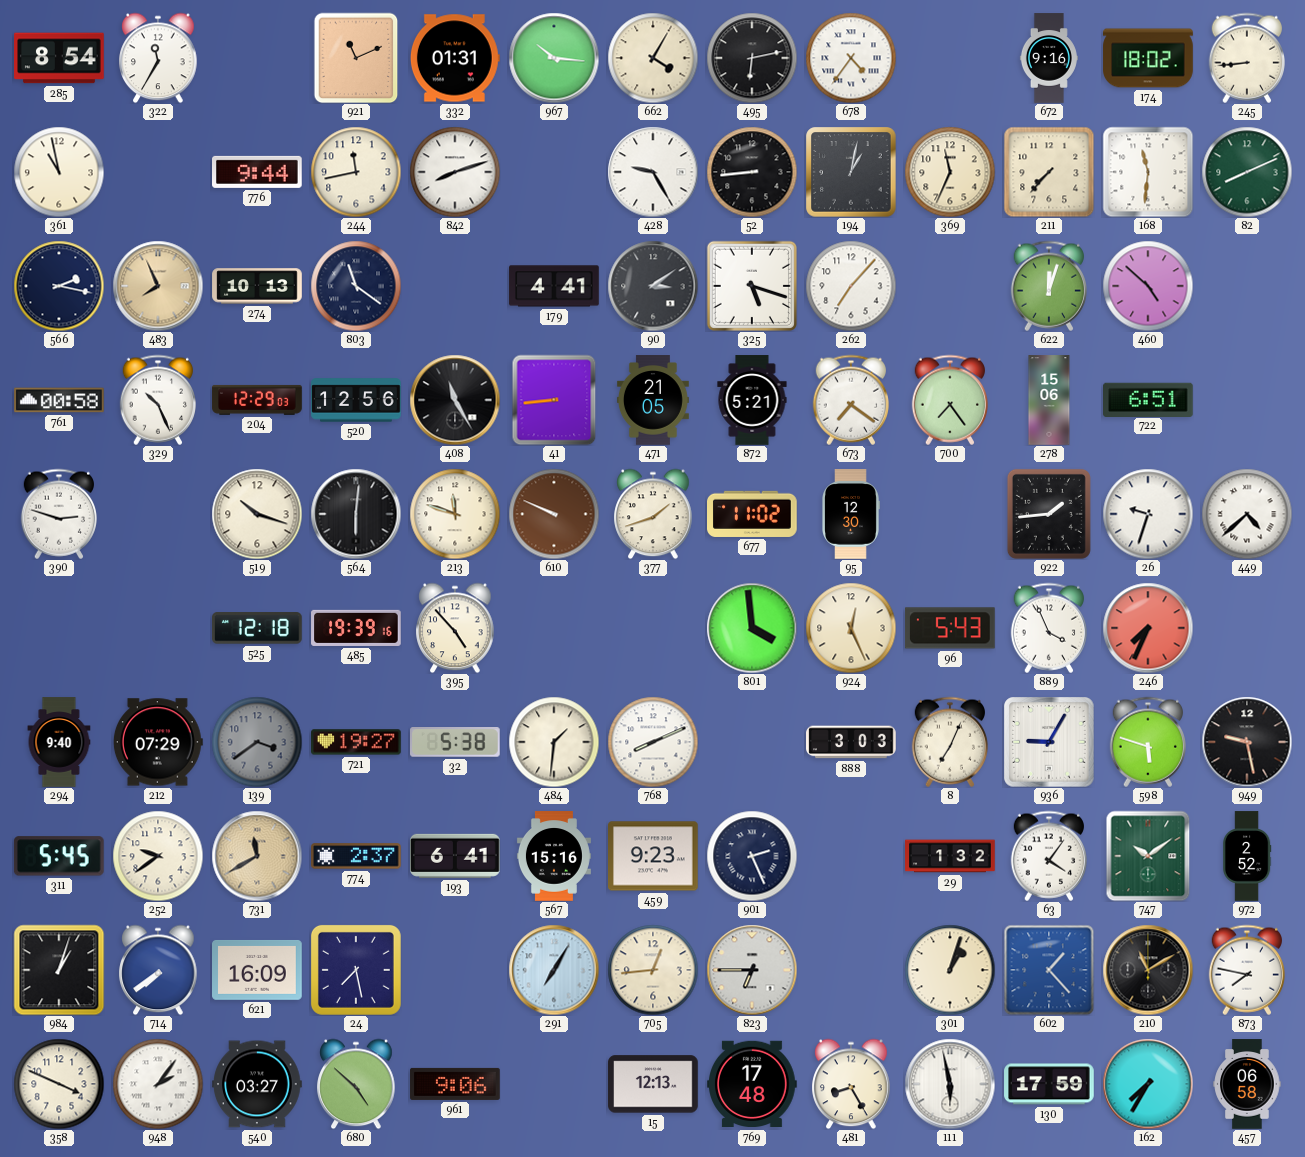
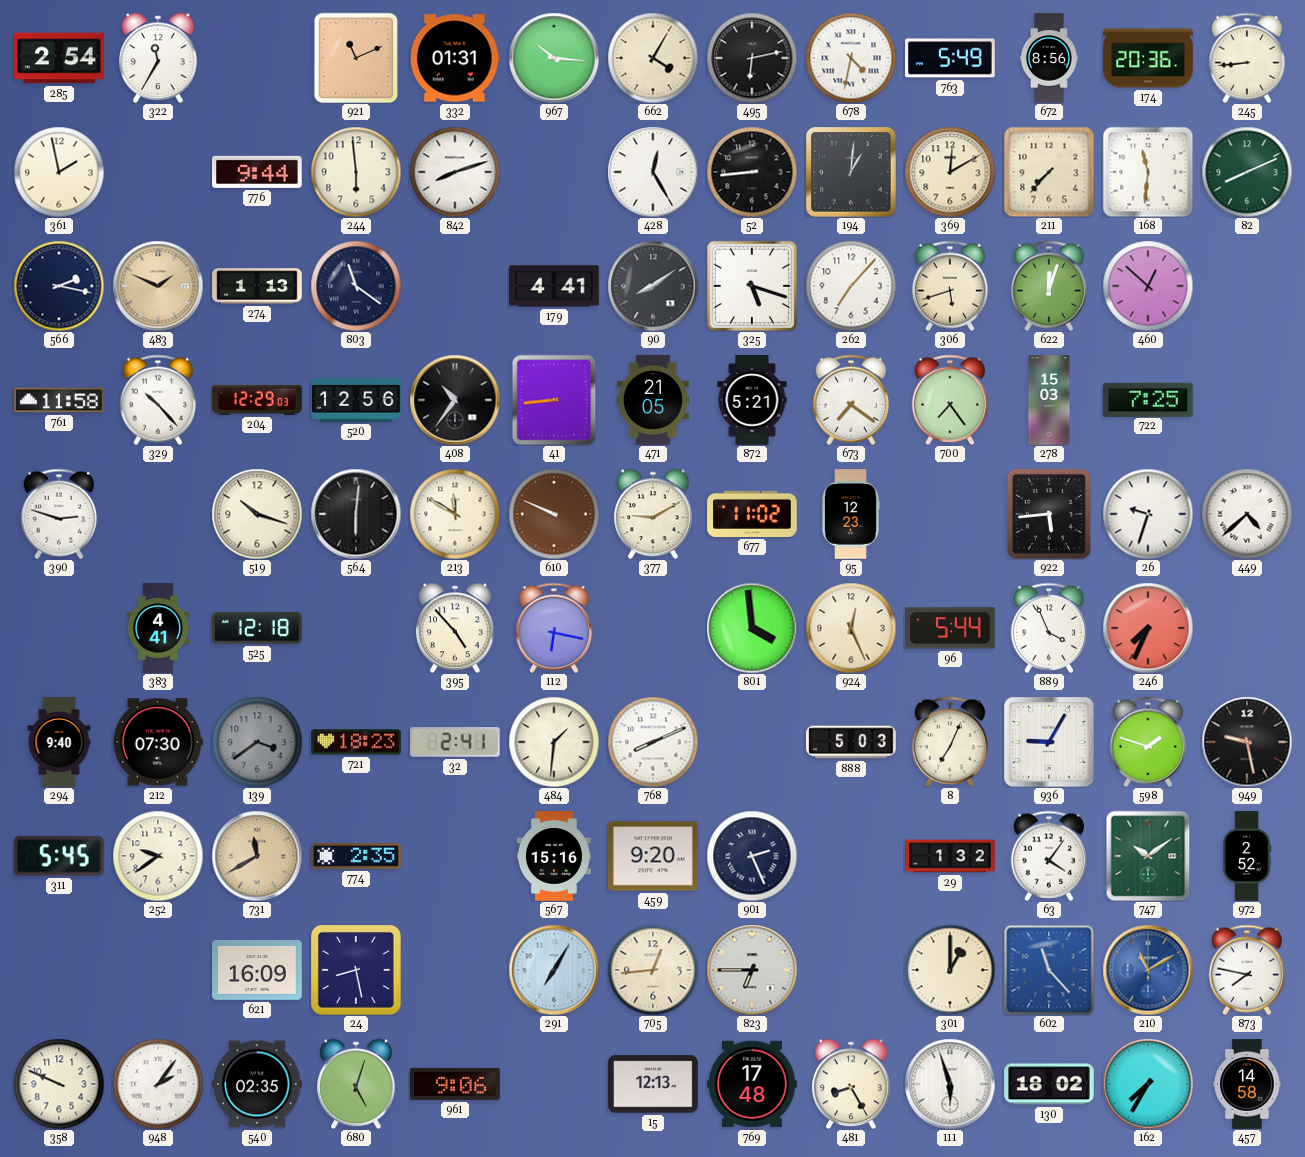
285: 8:54 -> 2:54
678: 4:36 -> 4:32
763: none -> 5:49
672: 9:16 -> 8:56
174: 18:02 -> 20:36
361: 10:58 -> 1:58
244: 11:43 -> 5:59
428: 9:25 -> 12:25
194: 1:02 -> 1:01
369: 11:34 -> 12:10
483: 7:56 -> 1:49
274: 10:13 -> 1:13
90: 3:09 -> 8:09
306: none -> 5:42
460: 4:52 -> 12:52
761: 00:58 -> 11:58
329: 10:26 -> 10:23
408: 11:25 -> 10:36
278: 15:06 -> 15:03
722: 6:51 -> 7:25
213: 11:48 -> 11:50
377: 1:42 -> 9:10
95: 12:30 -> 12:23
922: 1:44 -> 5:44
383: none -> 4:41
485: 19:39 -> none
112: none -> 6:17
96: 5:43 -> 5:44
212: 07:29 -> 07:30
721: 19:27 -> 18:23
32: 5:38 -> 2:41
888: 3:03 -> 5:03
598: 5:48 -> 1:48
774: 2:37 -> 2:35
193: 6:41 -> none
459: 9:23 -> 9:20
984: 1:03 -> none
714: 7:39 -> none
24: 7:28 -> 8:28
301: 1:03 -> 1:00
602: 1:23 -> 11:23
210 dial: black -> blue
358: 3:49 -> 9:49
540: 03:27 -> 02:35
680: 4:52 -> 5:03
111: 5:58 -> 5:57
130: 17:59 -> 18:02
457: 06:58 -> 14:58
